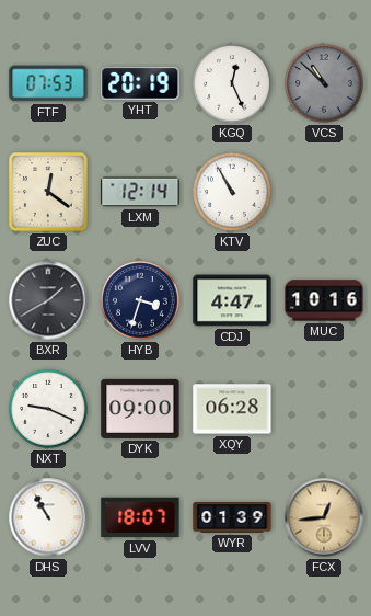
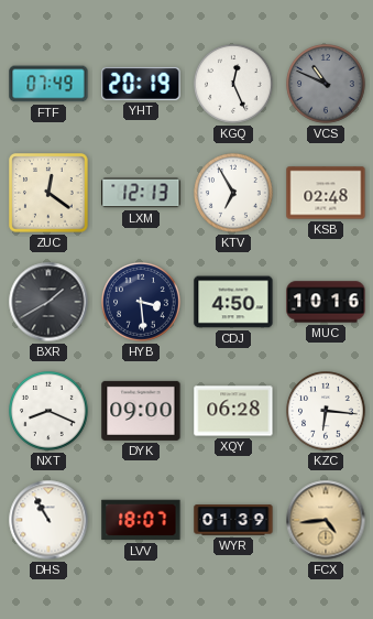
FTF: 07:53 -> 07:49
VCS: 10:52 -> 10:49
LXM: 12:14 -> 12:13
KTV: 10:55 -> 6:55
KSB: none -> 02:48
HYB: 3:33 -> 3:29
CDJ: 4:47 -> 4:50
NXT: 9:19 -> 8:19
KZC: none -> 6:16
FCX: 12:44 -> 4:44
